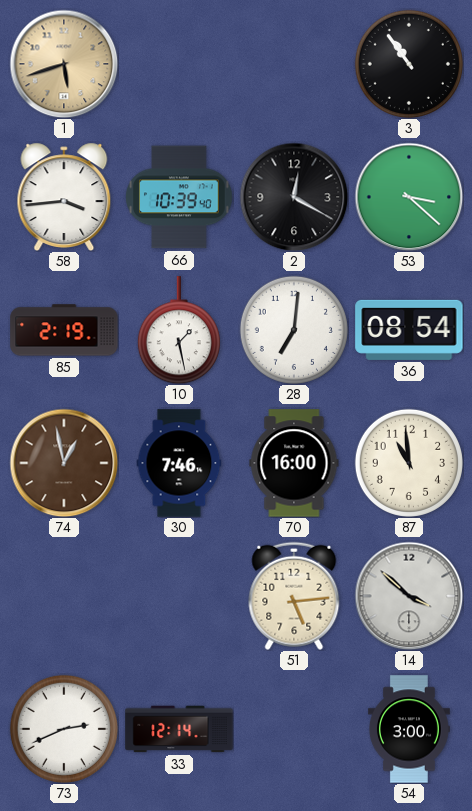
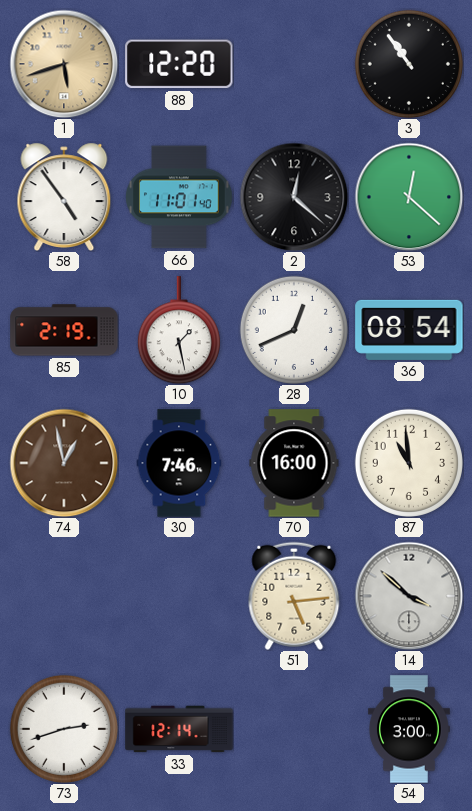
88: none -> 12:20
58: 3:44 -> 4:54
66: 10:39 -> 11:01
2: 12:20 -> 12:22
53: 3:22 -> 12:22
28: 7:01 -> 12:41
73: 2:41 -> 2:42
